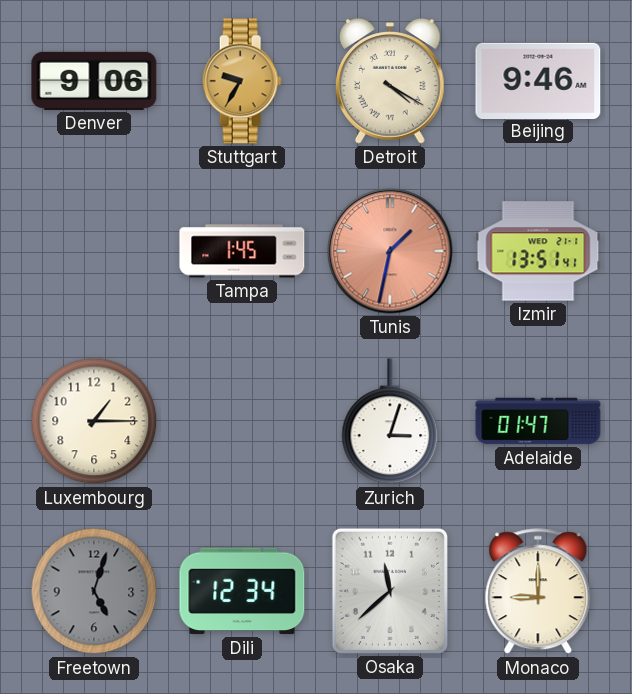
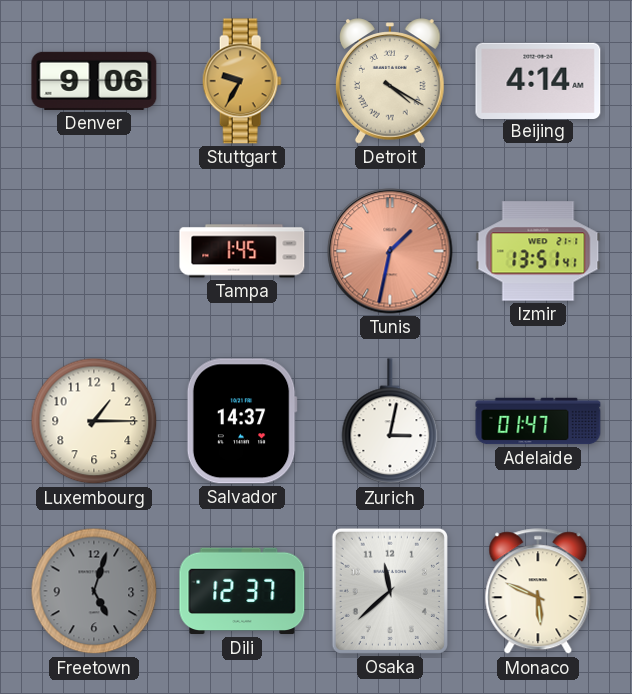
Beijing: 9:46 -> 4:14
Salvador: none -> 14:37
Zurich: 3:03 -> 3:02
Dili: 12:34 -> 12:37
Monaco: 9:00 -> 5:49
